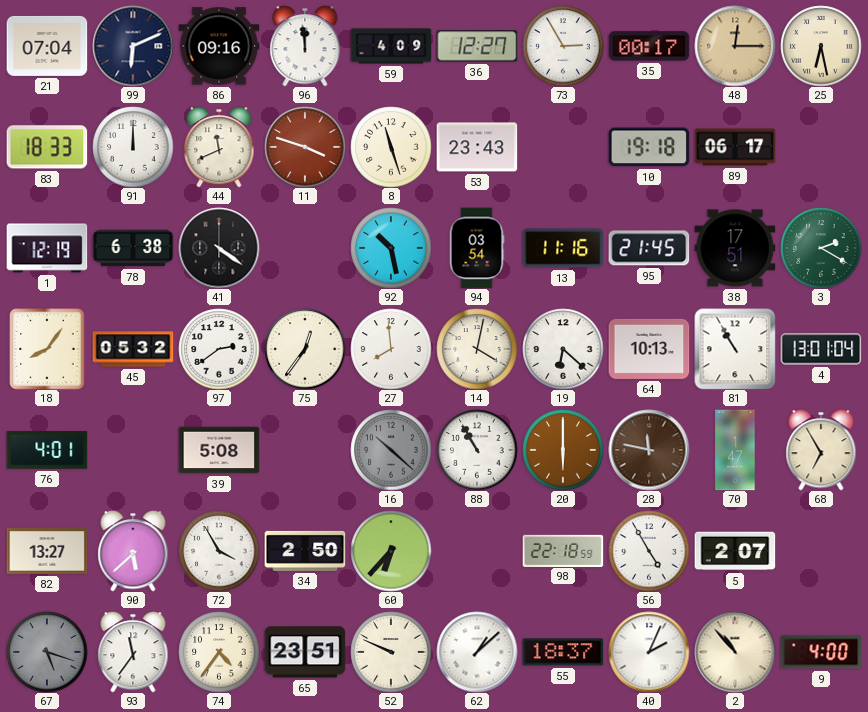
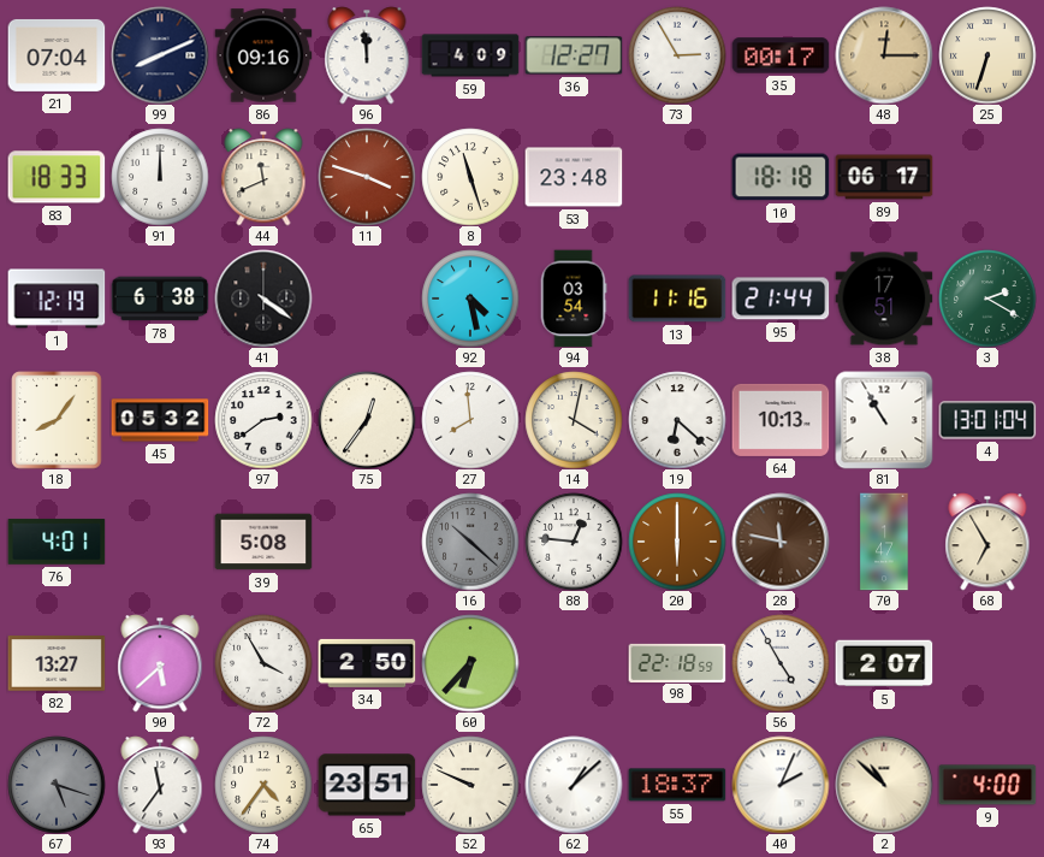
99: 6:11 -> 8:11
25: 6:28 -> 6:33
53: 23:43 -> 23:48
10: 19:18 -> 18:18
92: 10:28 -> 4:28
95: 21:45 -> 21:44
88: 10:55 -> 12:46
2: 10:53 -> 10:52
